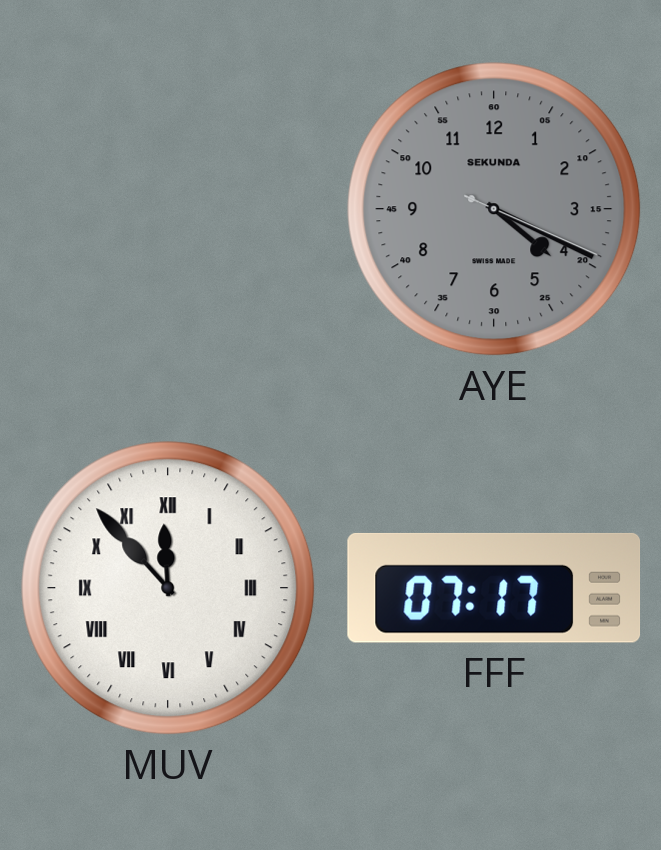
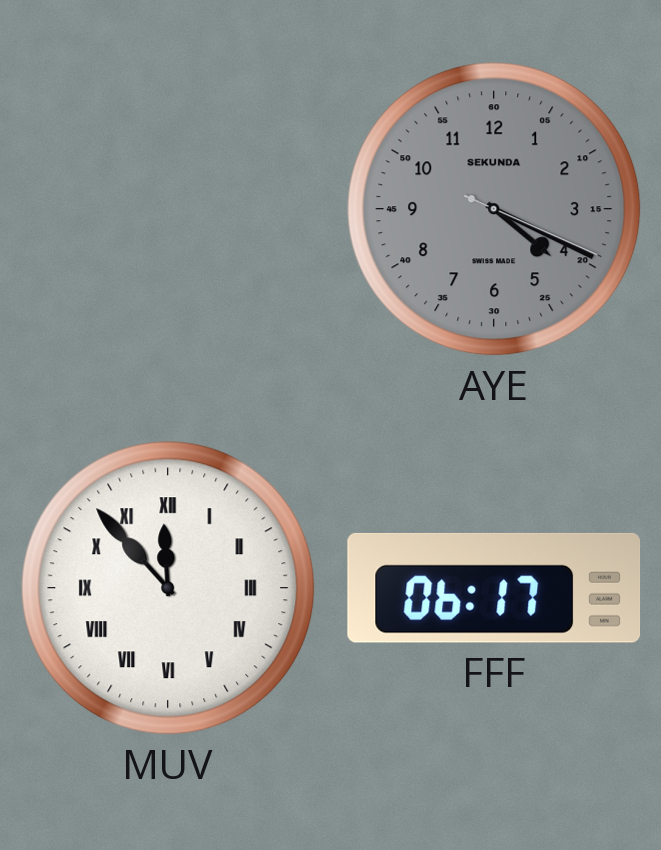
FFF: 07:17 -> 06:17
